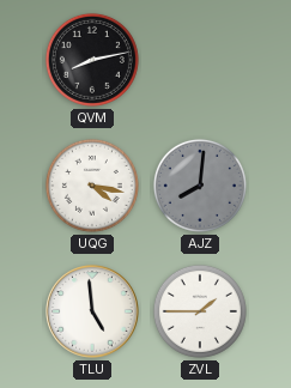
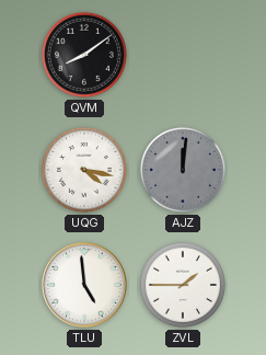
QVM: 8:13 -> 8:09
AJZ: 8:01 -> 12:01
